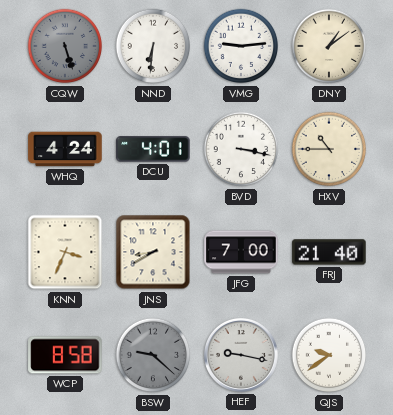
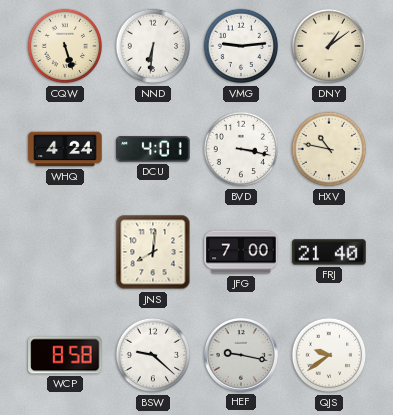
CQW dial: grey -> cream
HXV: 10:45 -> 10:47
KNN: 3:34 -> none
JNS: 8:40 -> 8:01
BSW dial: grey -> white
